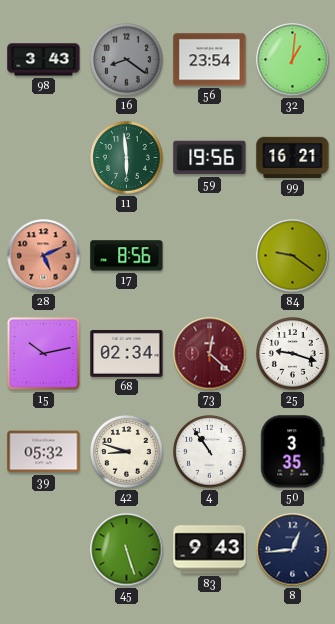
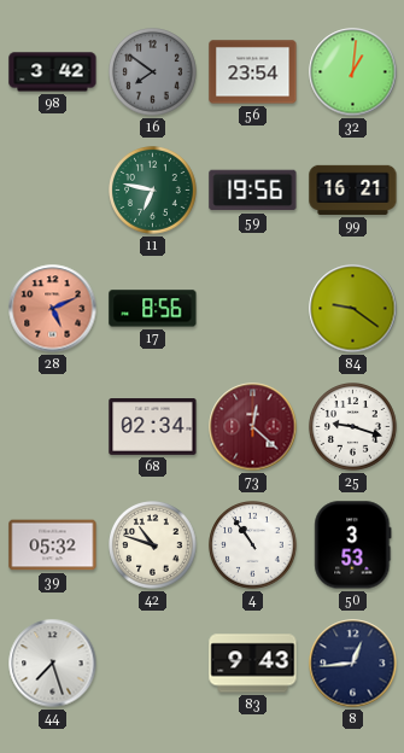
98: 3:43 -> 3:42
16: 8:21 -> 7:51
11: 5:59 -> 6:47
15: 10:13 -> none
42: 8:48 -> 10:48
50: 3:35 -> 3:53
44: none -> 7:27
45: 5:27 -> none
